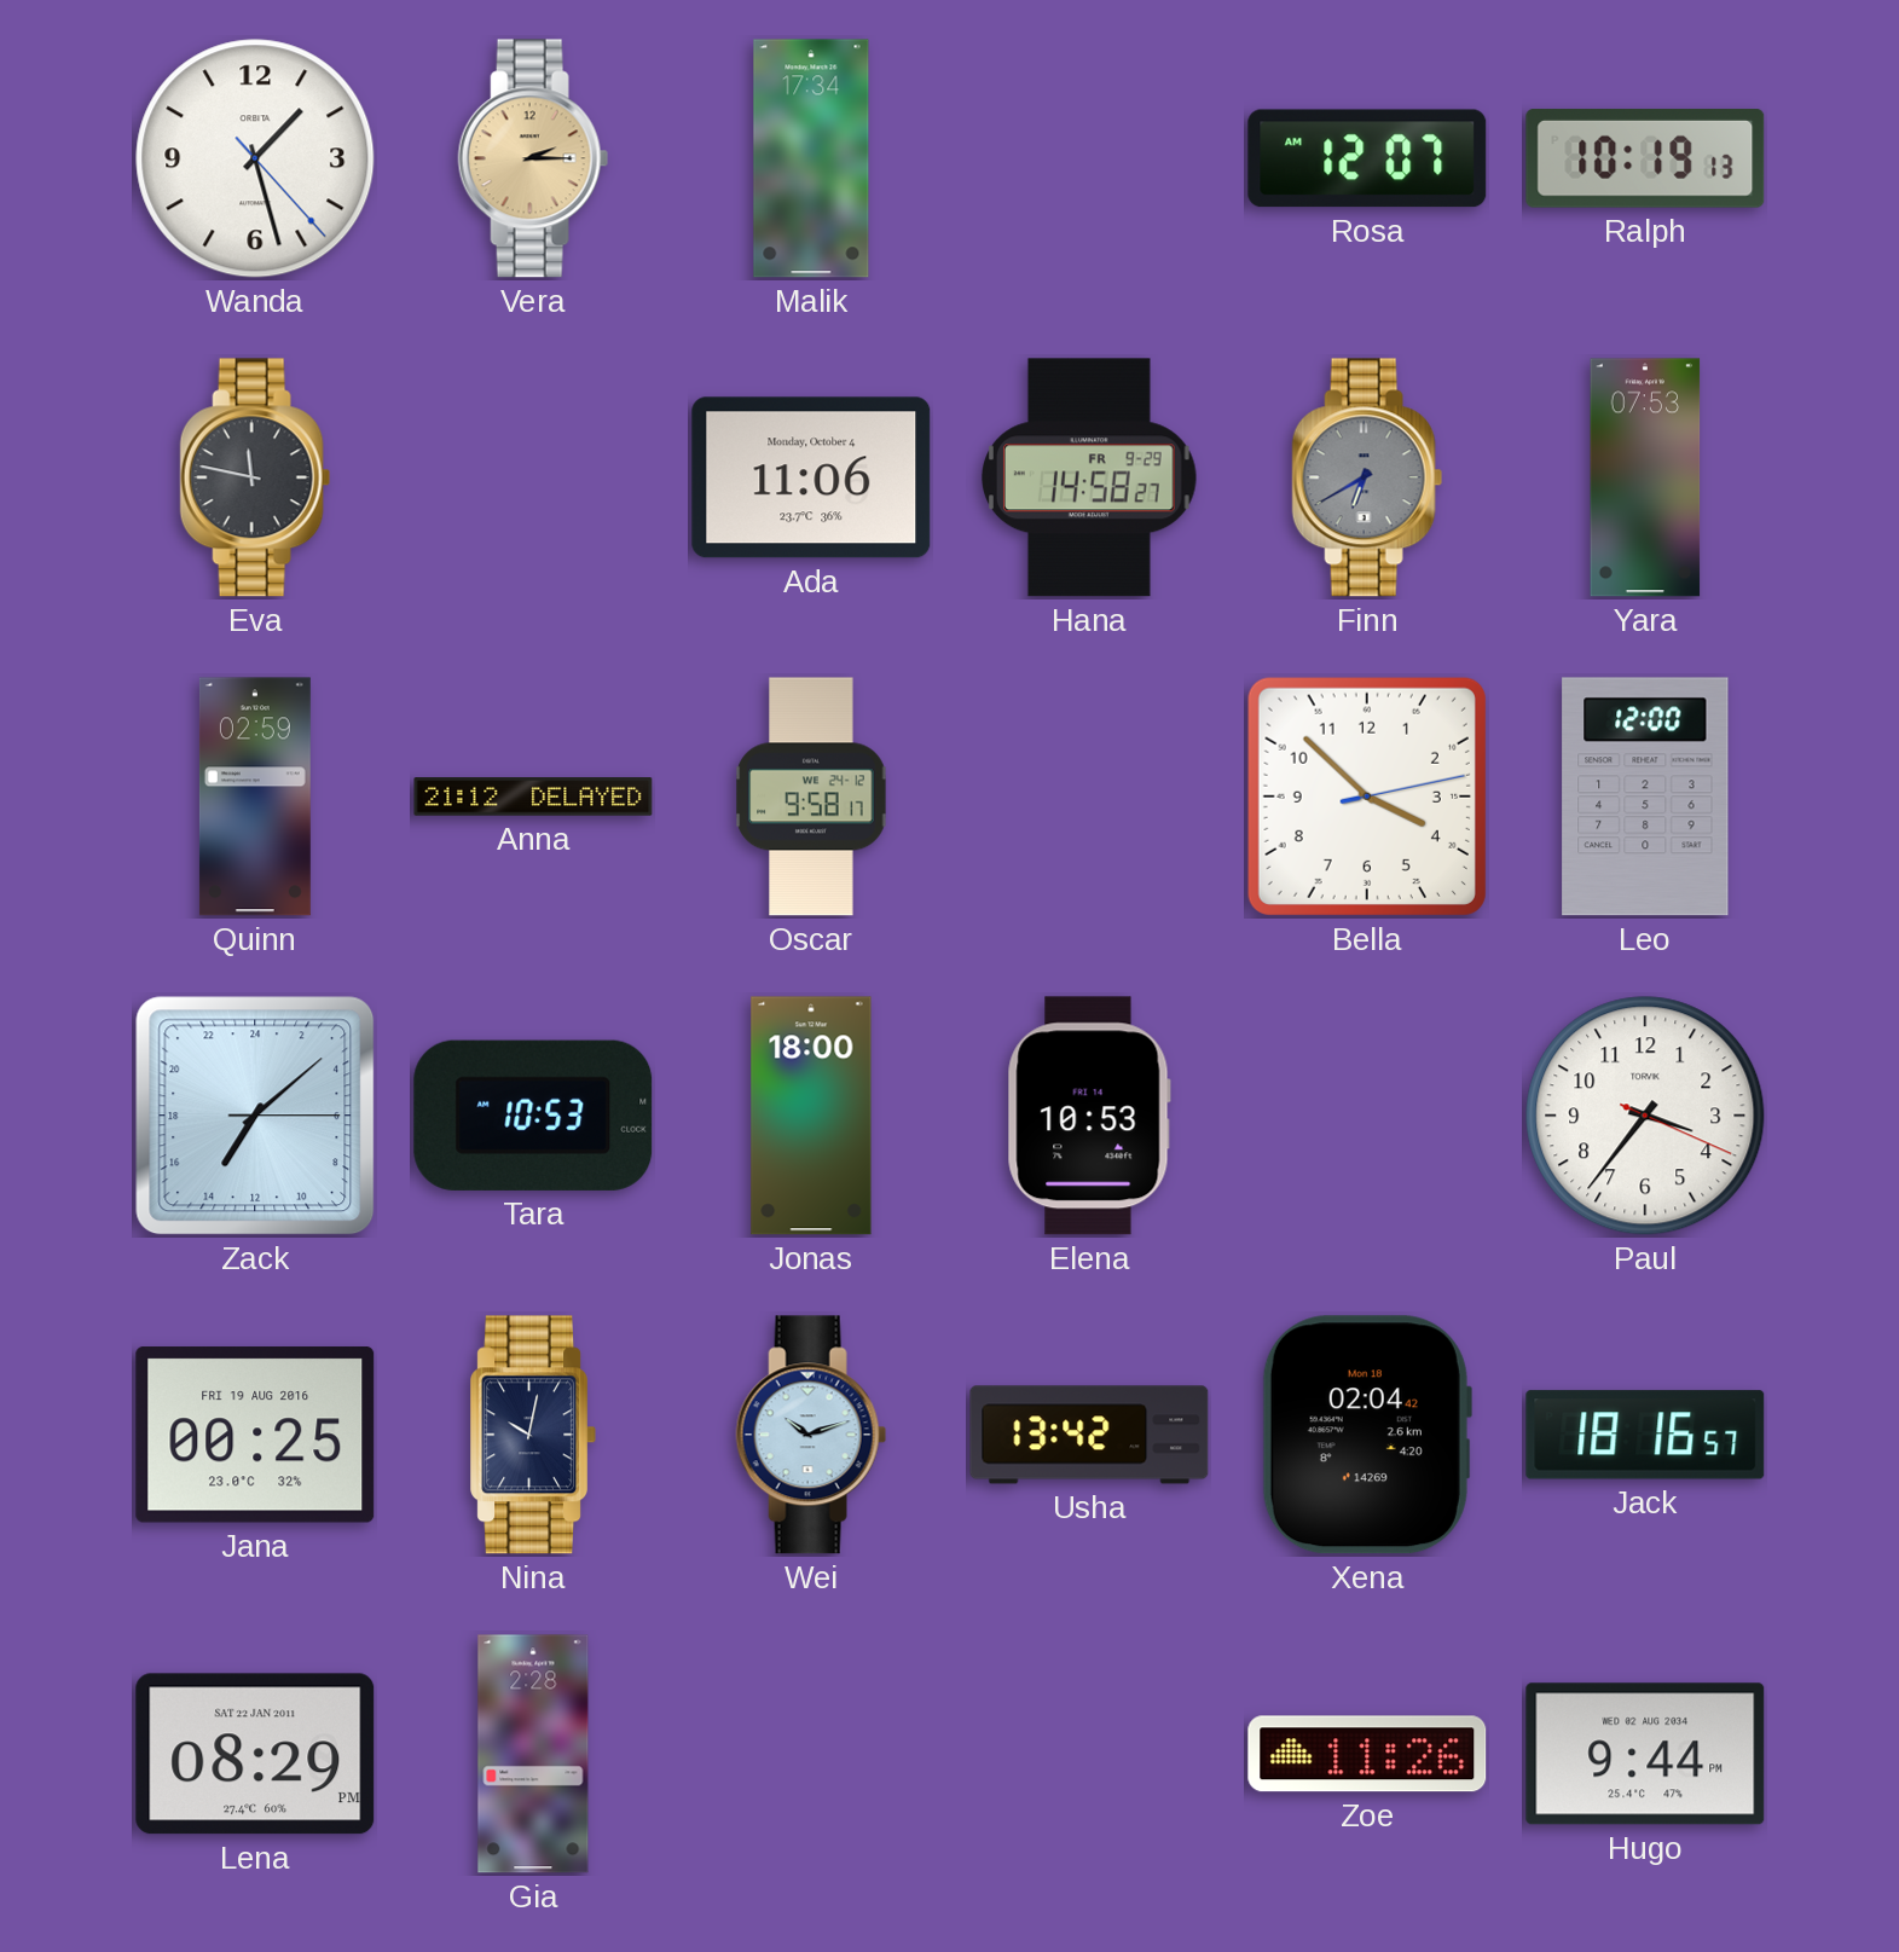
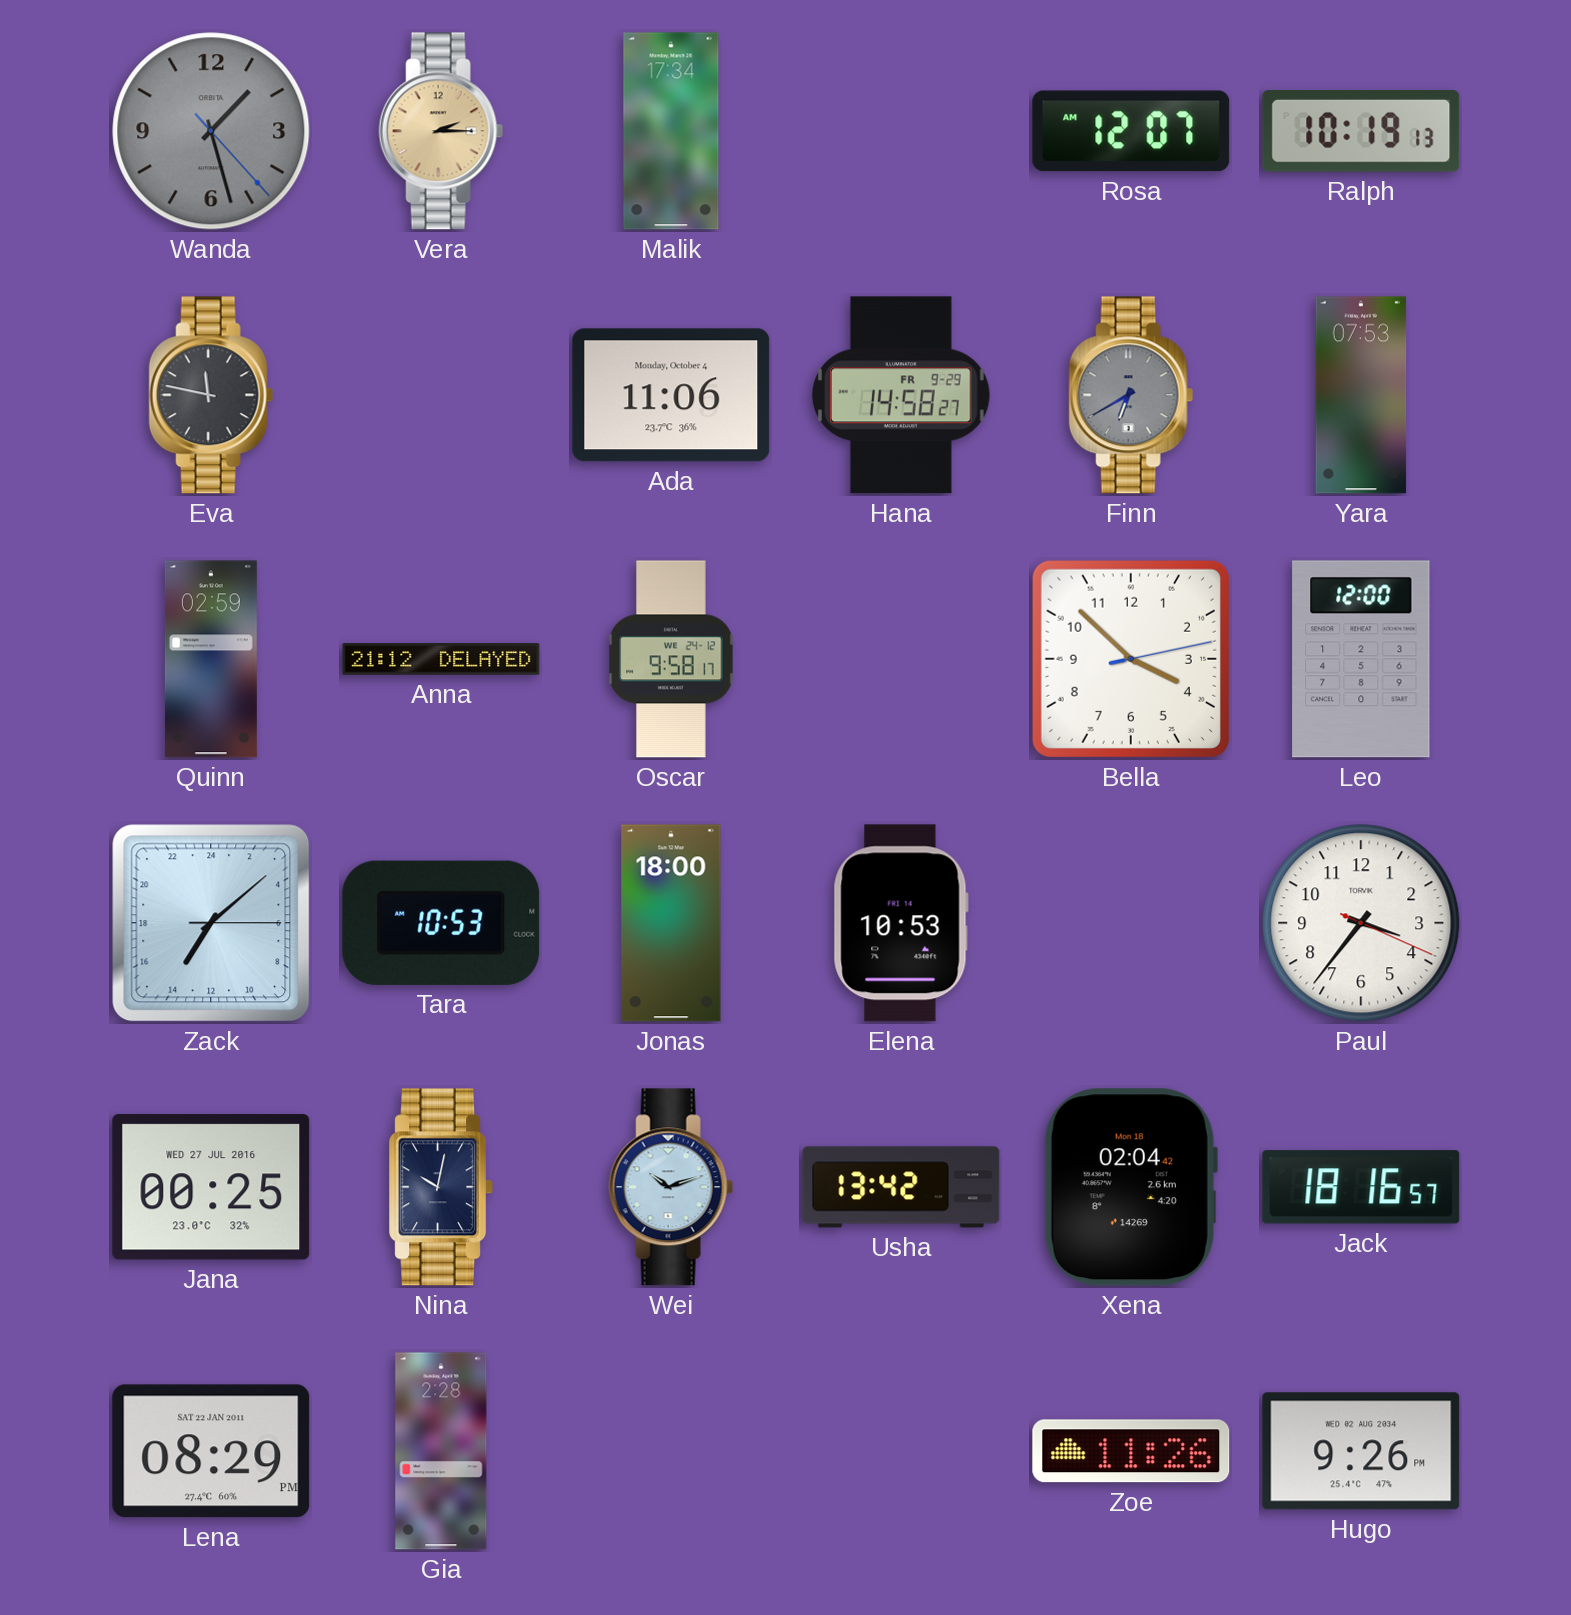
Wanda dial: white -> grey
Jana date: FRI 19 AUG 2016 -> WED 27 JUL 2016
Hugo: 9:44 -> 9:26
